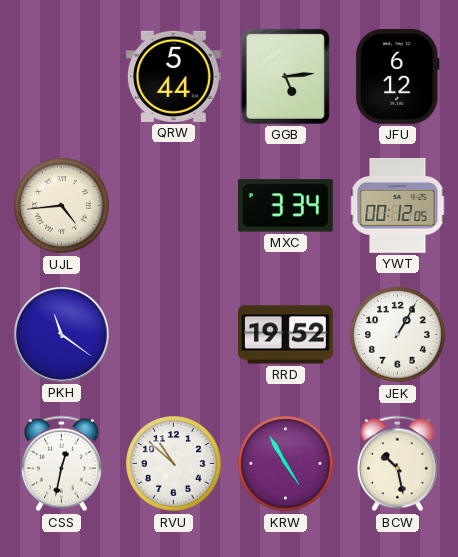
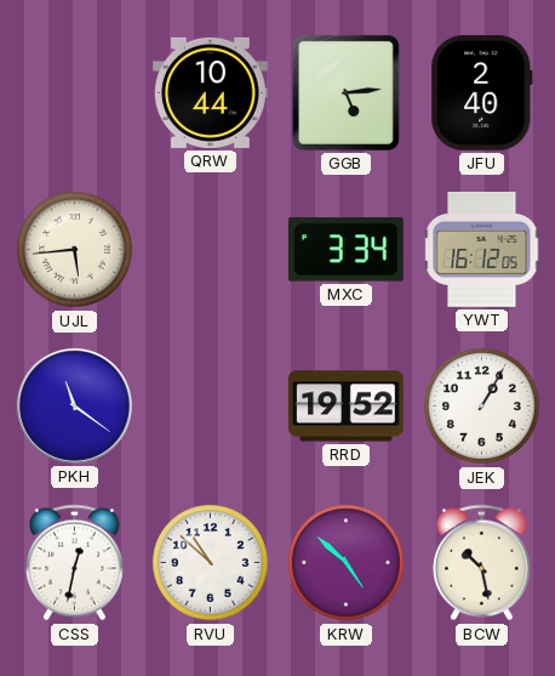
QRW: 5:44 -> 10:44
JFU: 6:12 -> 2:40
UJL: 4:44 -> 5:44
YWT: 00:12 -> 16:12
KRW: 4:55 -> 4:52
